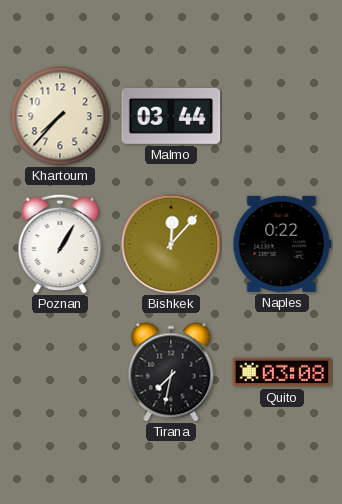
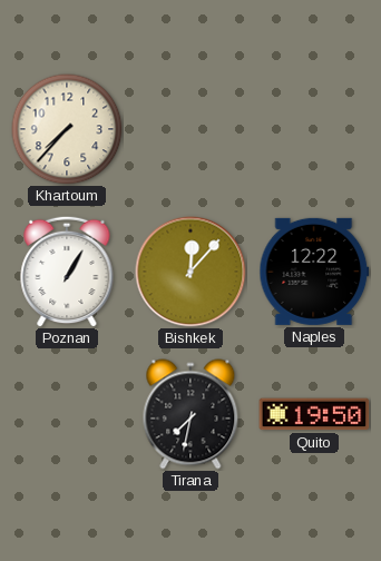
Malmo: 03:44 -> none
Naples: 0:22 -> 12:22
Quito: 03:08 -> 19:50
